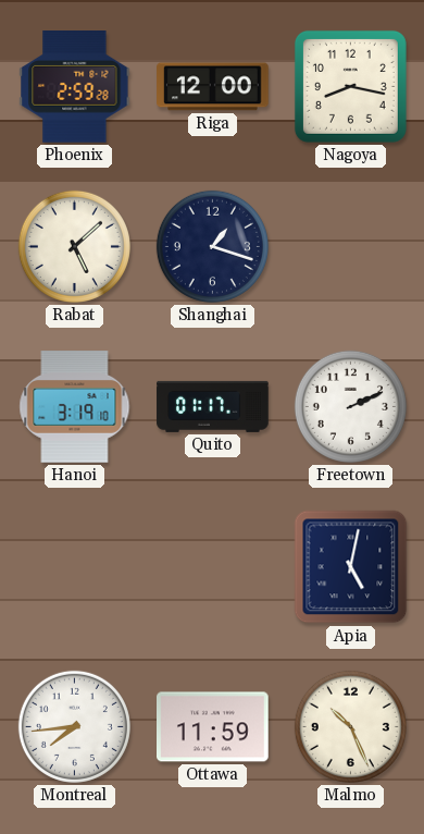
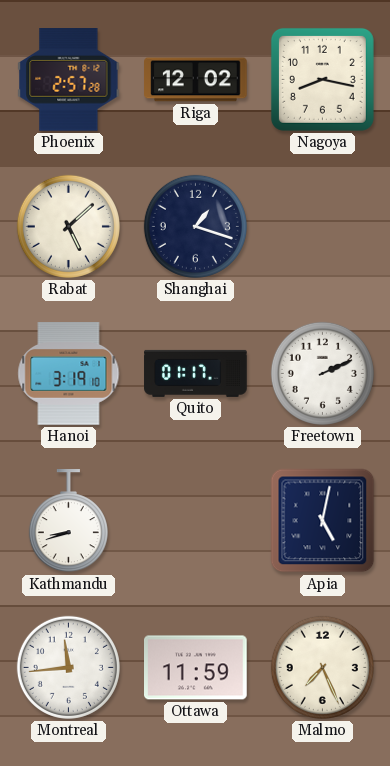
Phoenix: 2:59 -> 2:57
Riga: 12:00 -> 12:02
Kathmandu: none -> 8:42
Montreal: 7:44 -> 11:44
Malmo: 10:26 -> 7:26
